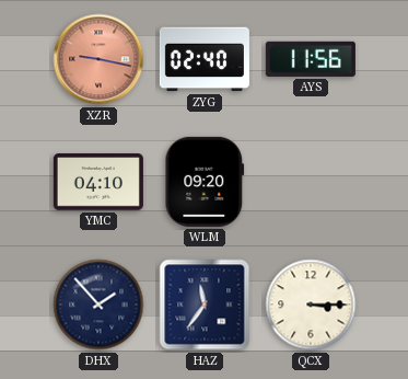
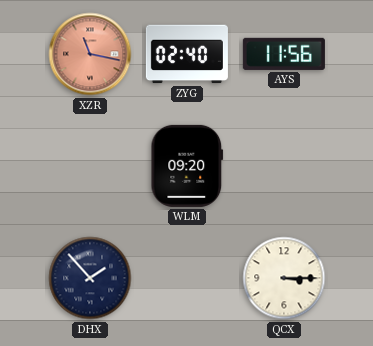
XZR: 9:17 -> 11:17
YMC: 04:10 -> none
HAZ: 11:36 -> none
